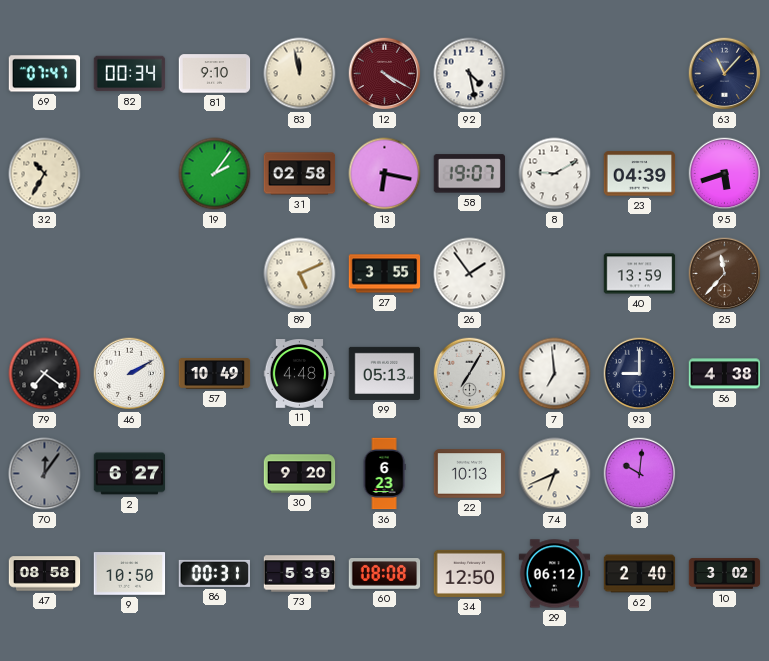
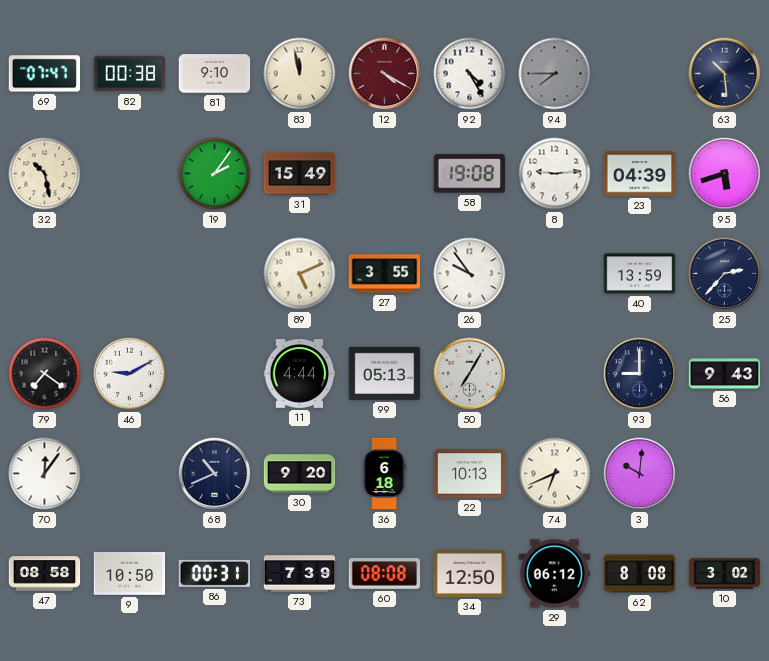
82: 00:34 -> 00:38
92: 4:28 -> 4:25
94: none -> 7:45
63: 11:07 -> 10:29
32: 10:35 -> 10:28
31: 02:58 -> 15:49
13: 6:17 -> none
58: 19:07 -> 19:08
8: 9:10 -> 9:14
26: 1:54 -> 9:54
25: 11:37 -> 2:37
25 dial: brown -> navy
46: 2:10 -> 9:10
57: 10:49 -> none
11: 4:48 -> 4:44
7: 6:59 -> none
56: 4:38 -> 9:43
70 dial: grey -> white
2: 6:27 -> none
68: none -> 10:41
36: 6:23 -> 6:18
73: 5:39 -> 7:39
62: 2:40 -> 8:08
